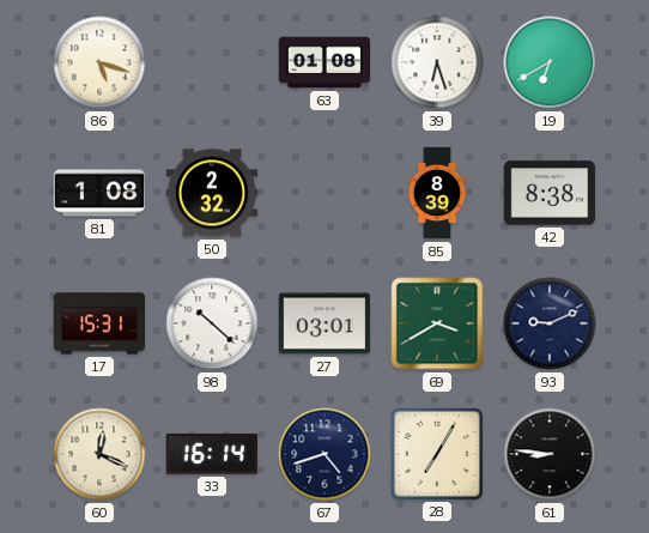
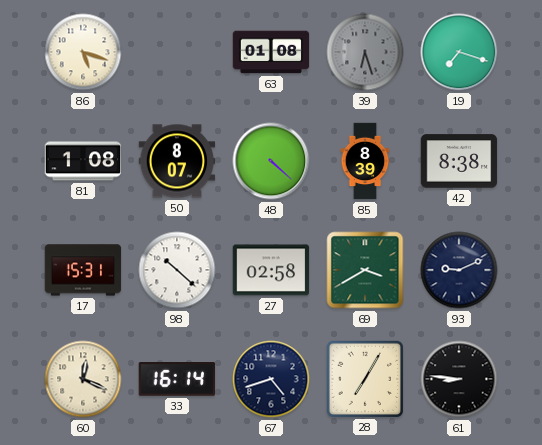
39 dial: white -> grey
19: 6:40 -> 7:18
50: 2:32 -> 8:07
48: none -> 4:22
27: 03:01 -> 02:58
